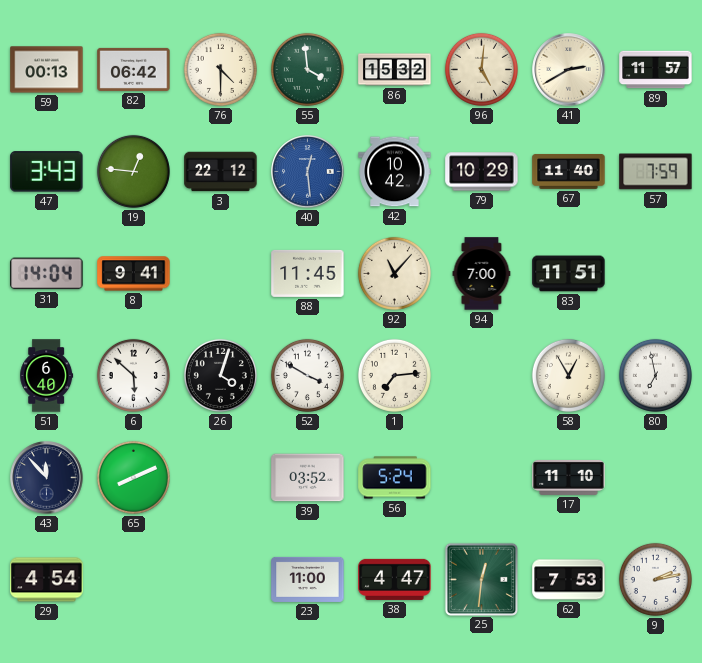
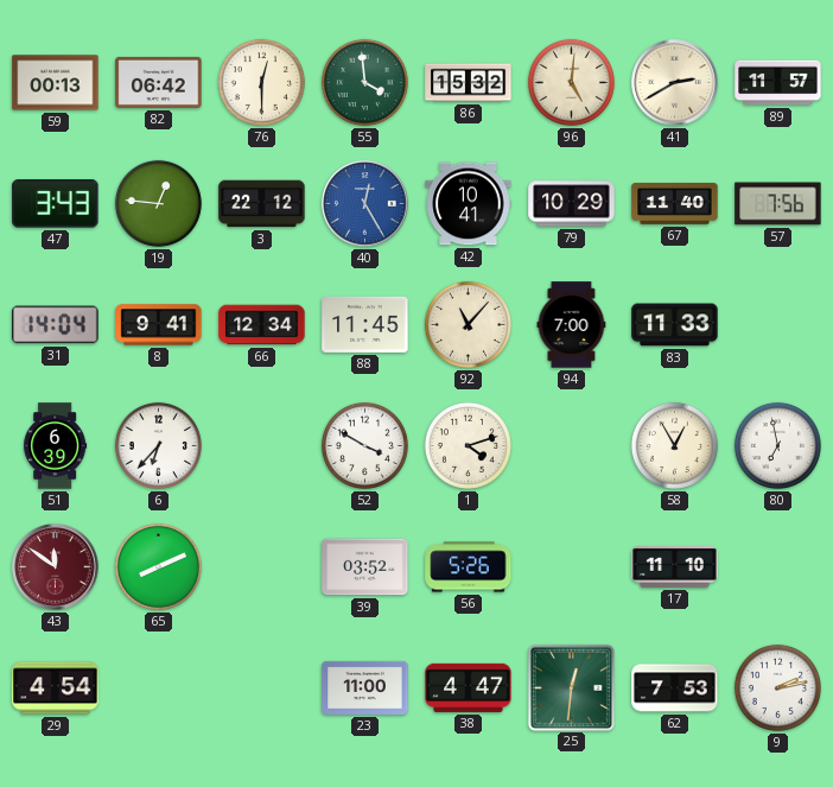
76: 4:30 -> 12:30
40: 12:29 -> 12:25
42: 10:42 -> 10:41
57: 7:59 -> 7:56
66: none -> 12:34
83: 11:51 -> 11:33
51: 6:40 -> 6:39
6: 5:52 -> 6:37
26: 4:03 -> none
1: 7:14 -> 4:12
43: 11:53 -> 11:51
43 dial: navy -> burgundy
56: 5:24 -> 5:26
